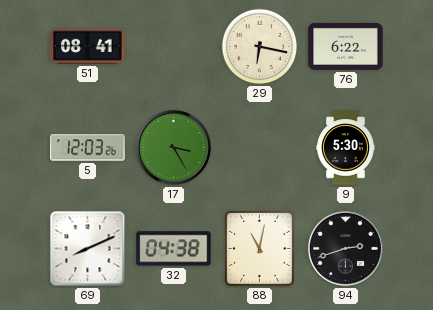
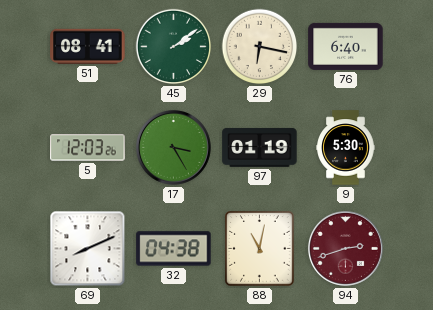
45: none -> 2:09
76: 6:22 -> 6:40
97: none -> 01:19
94 dial: black -> burgundy
